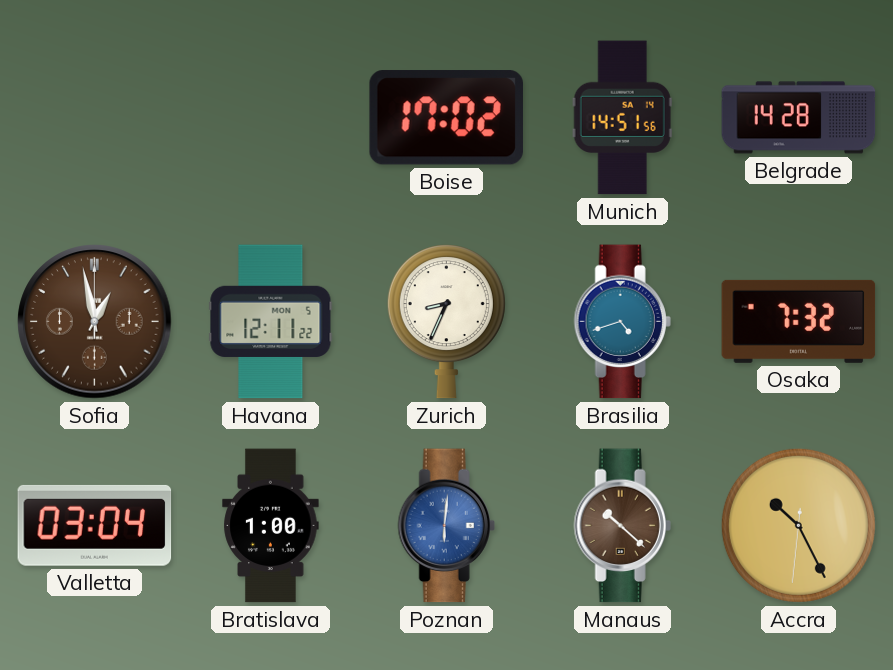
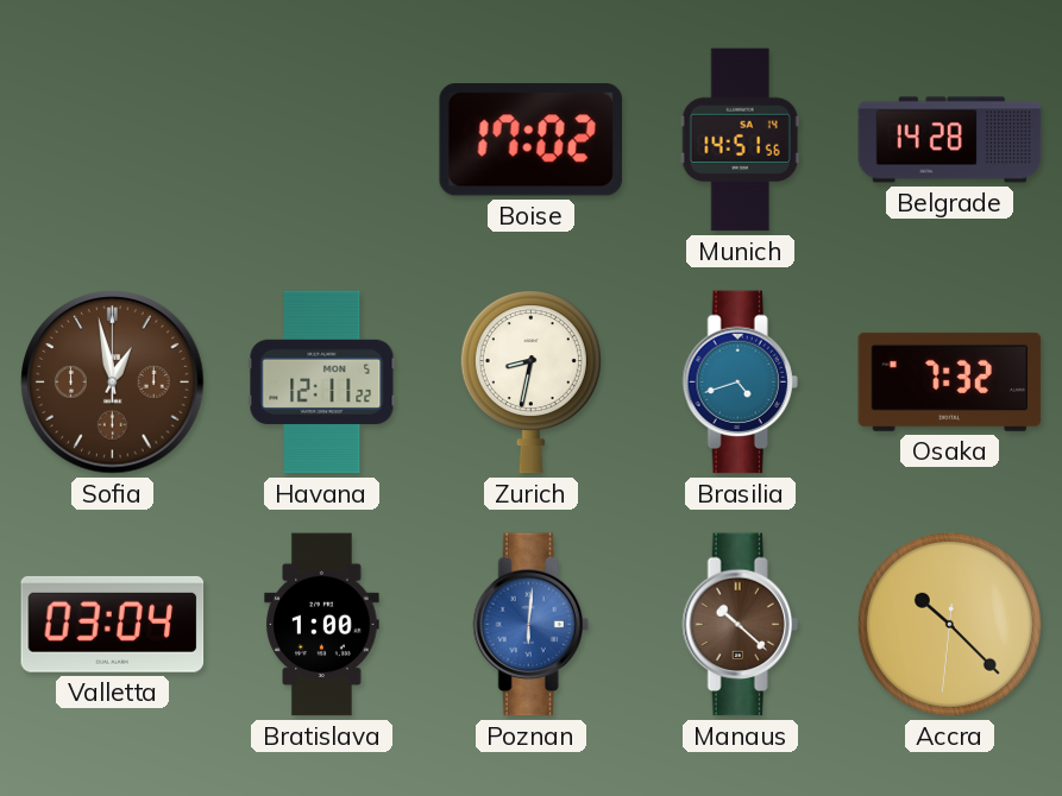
Zurich: 8:34 -> 8:32
Accra: 10:25 -> 10:22
